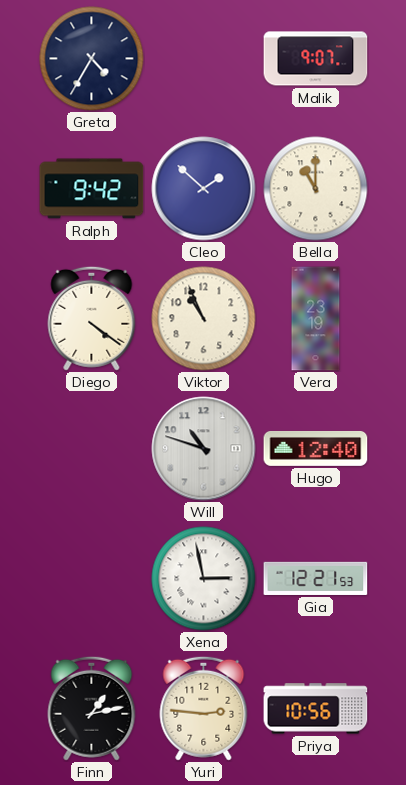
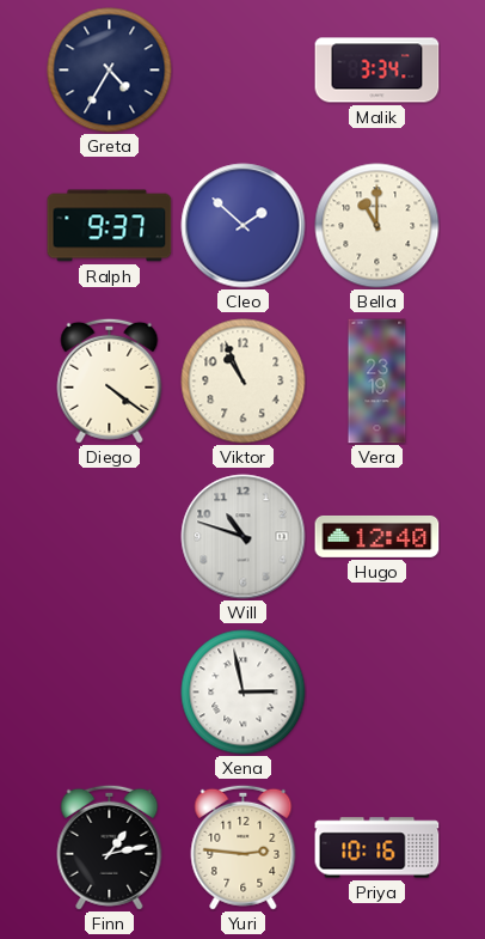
Malik: 9:07 -> 3:34
Ralph: 9:42 -> 9:37
Gia: 12:21 -> none
Priya: 10:56 -> 10:16
